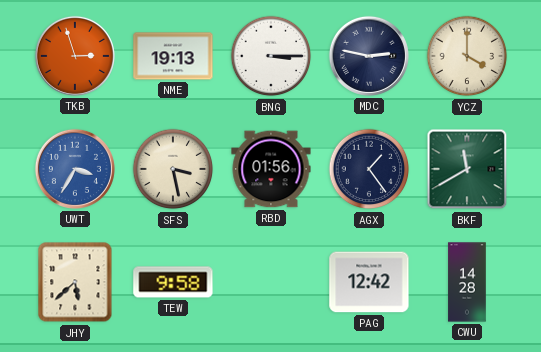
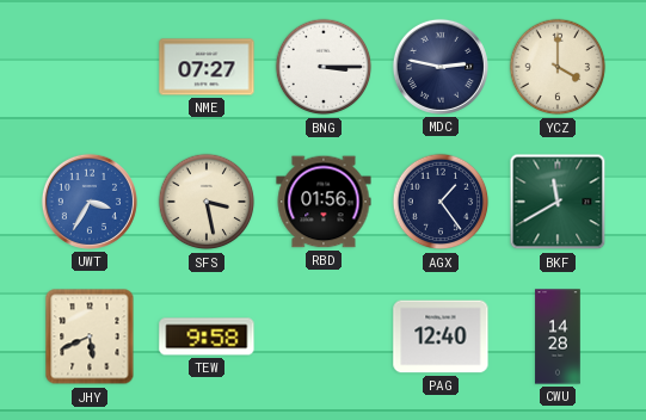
TKB: 2:57 -> none
NME: 19:13 -> 07:27
JHY: 5:38 -> 5:41
PAG: 12:42 -> 12:40
